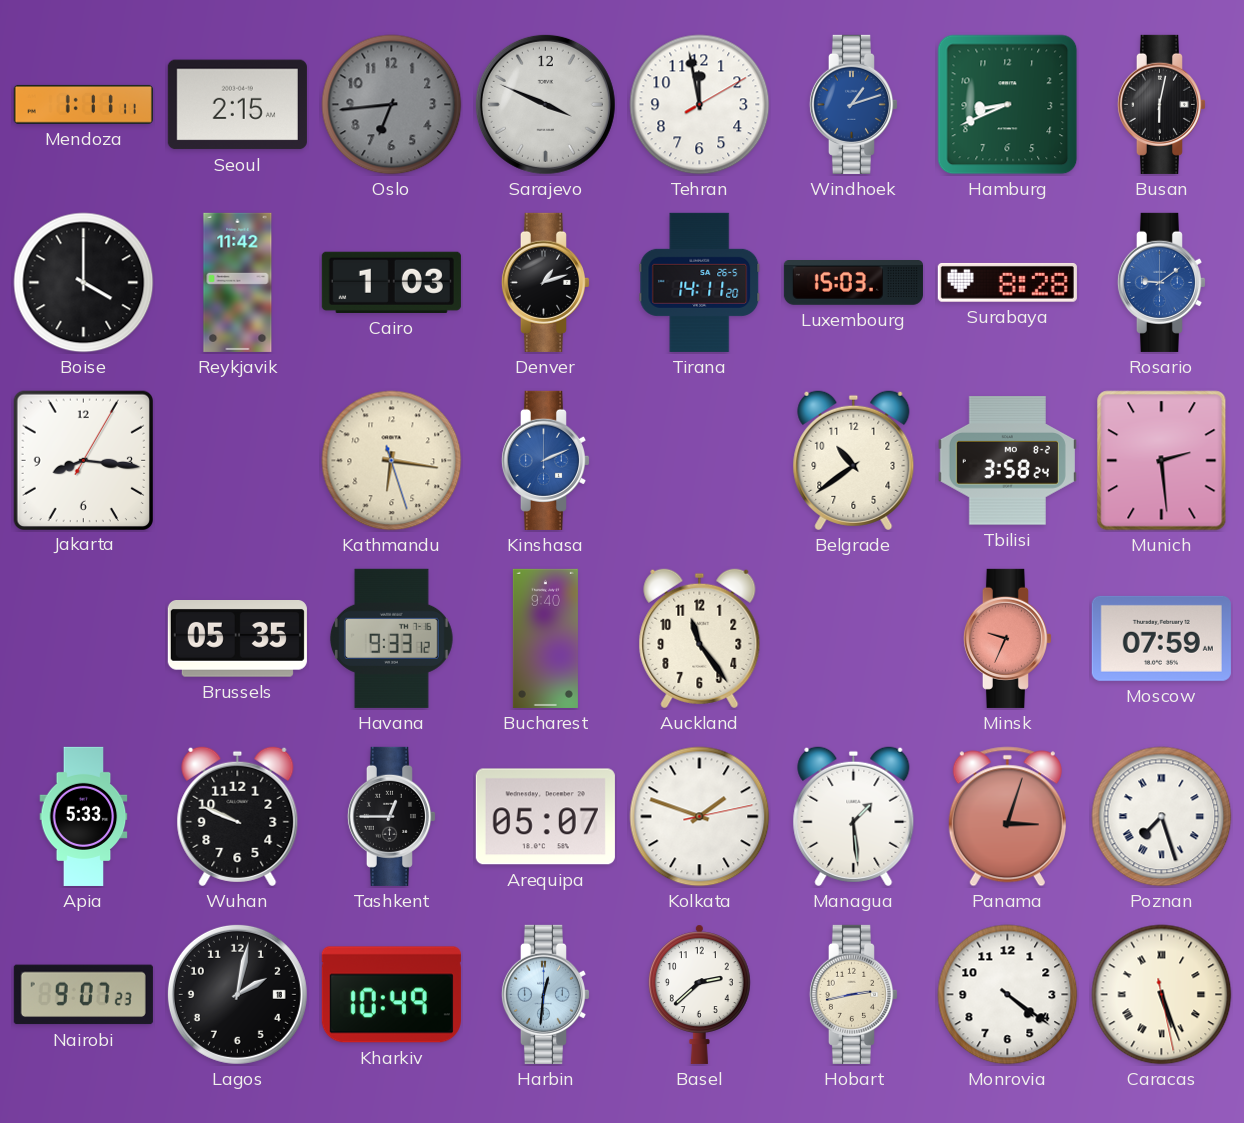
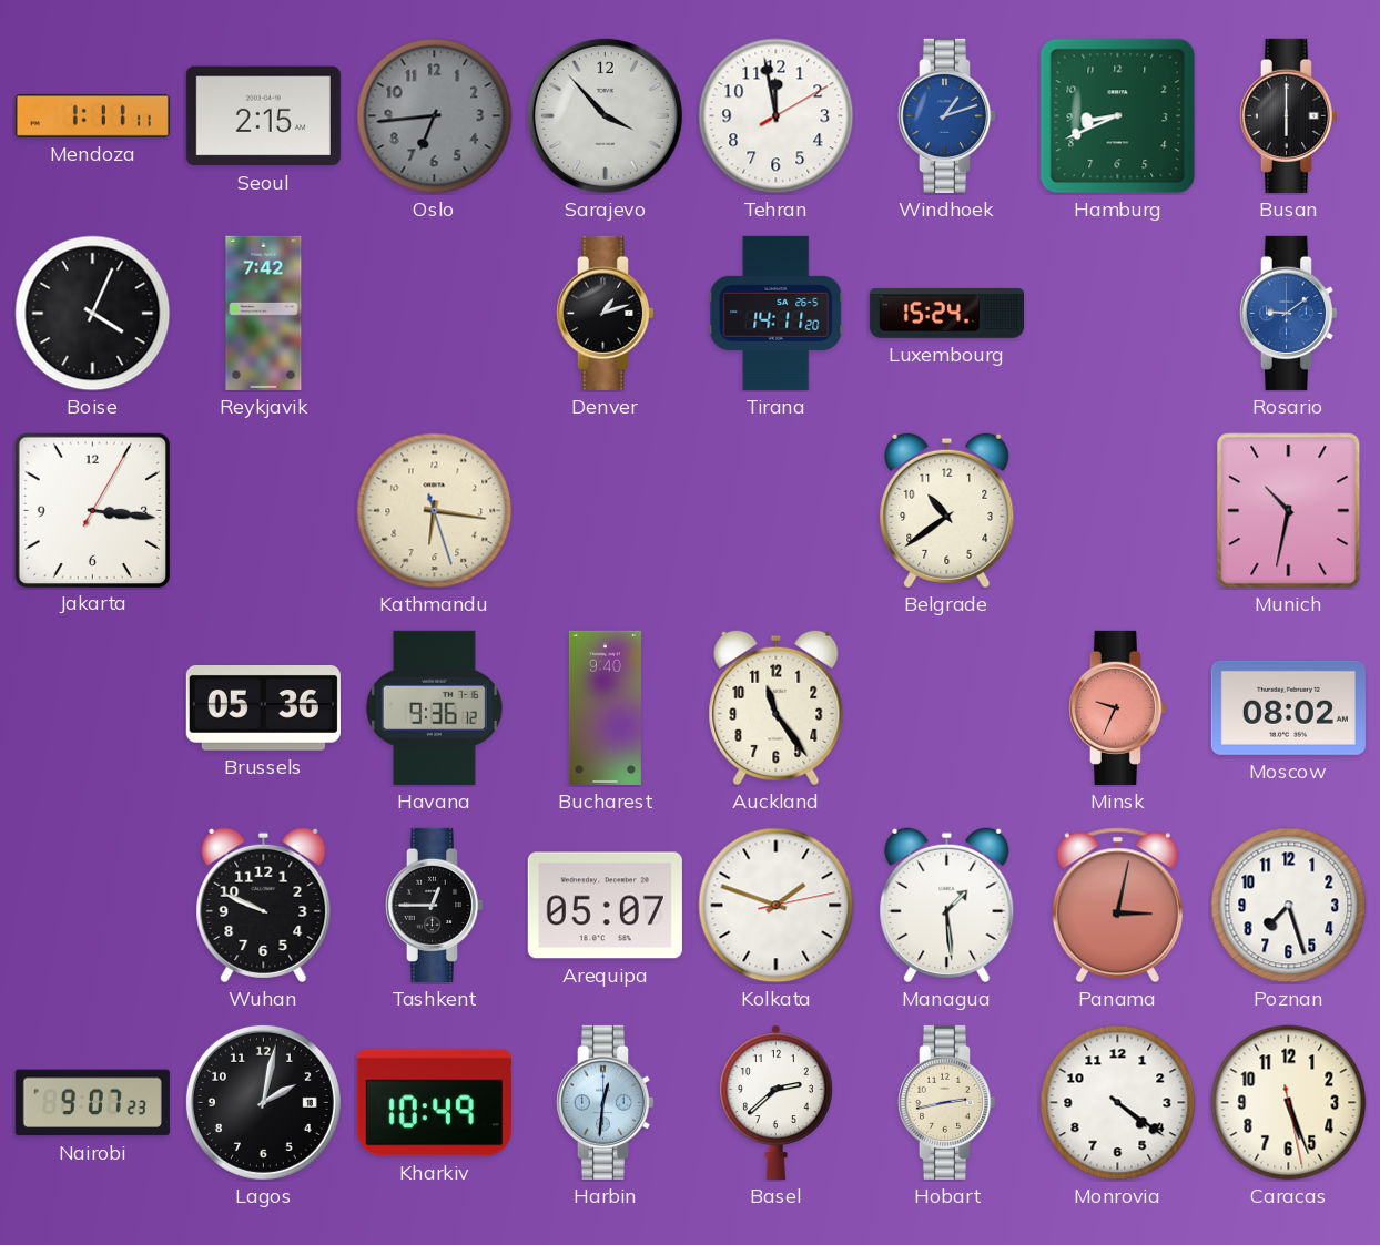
Sarajevo: 3:49 -> 3:53
Busan: 6:02 -> 6:00
Boise: 4:00 -> 4:04
Reykjavik: 11:42 -> 7:42
Cairo: 1:03 -> none
Luxembourg: 15:03 -> 15:24
Surabaya: 8:28 -> none
Jakarta: 8:16 -> 3:16
Kinshasa: 2:11 -> none
Tbilisi: 3:58 -> none
Munich: 2:29 -> 10:32
Brussels: 05:35 -> 05:36
Havana: 9:33 -> 9:36
Moscow: 07:59 -> 08:02
Apia: 5:33 -> none
Panama: 3:03 -> 3:02
Poznan numerals: Roman -> Arabic
Caracas numerals: Roman -> Arabic
